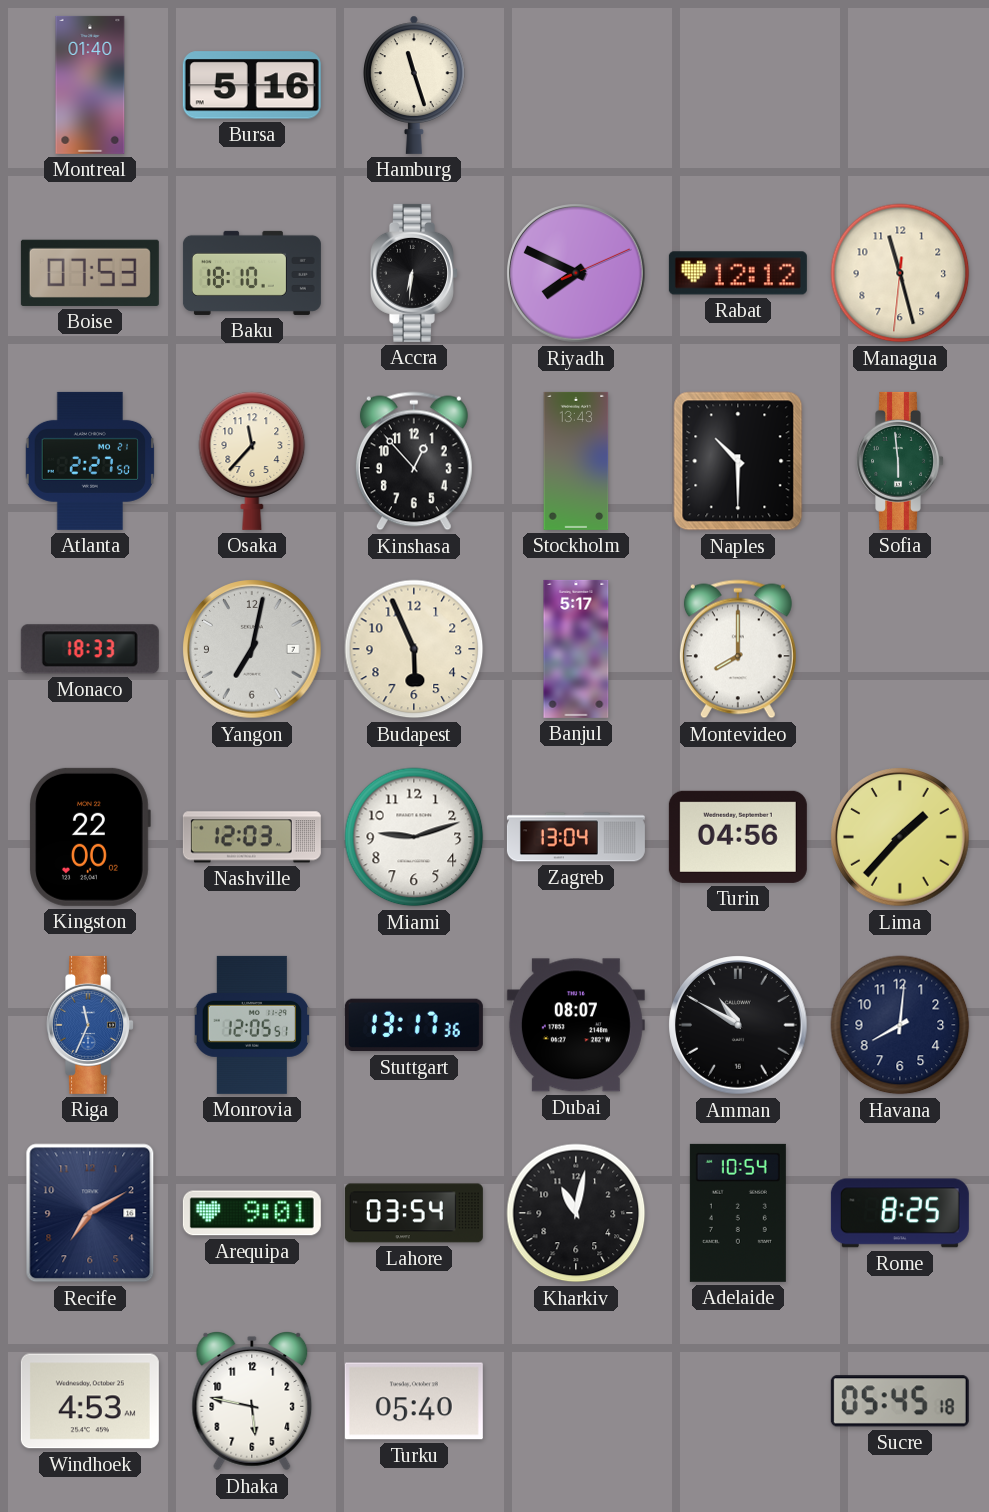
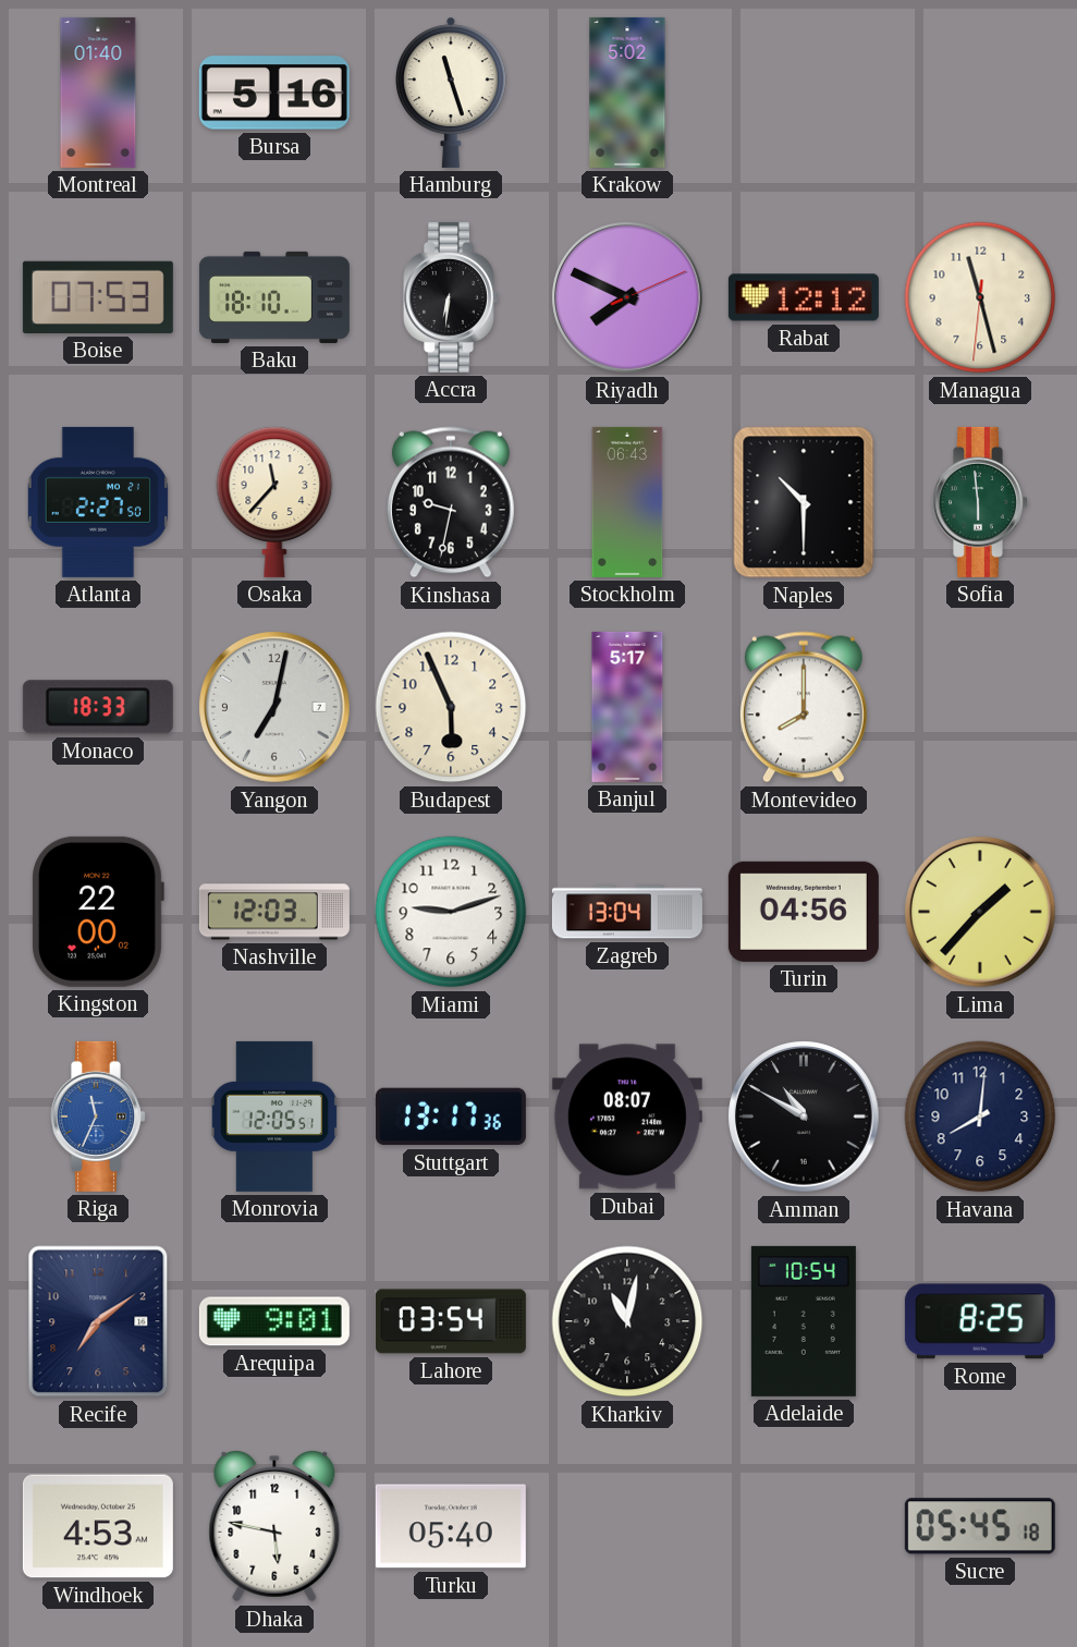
Krakow: none -> 5:02
Kinshasa: 12:53 -> 9:32
Stockholm: 13:43 -> 06:43
Recife: 7:10 -> 7:09
